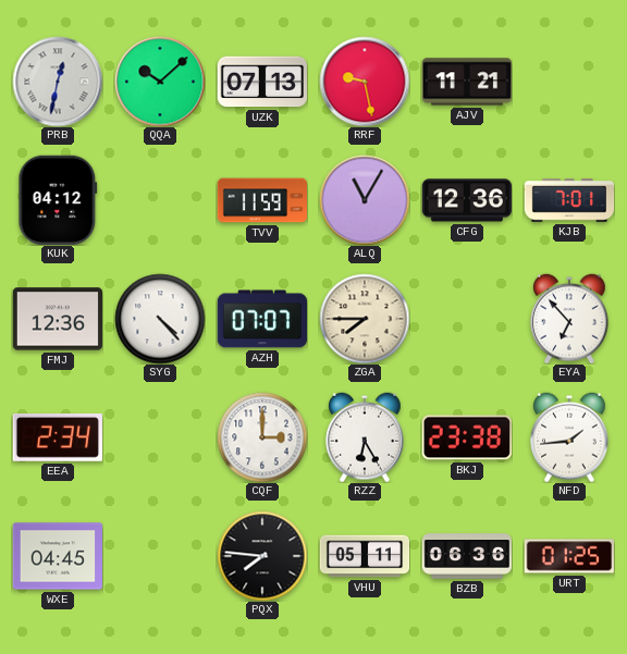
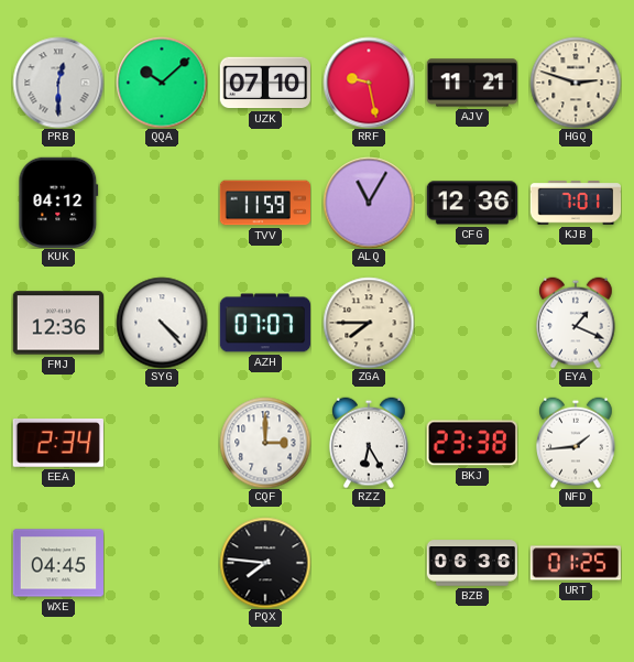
PRB: 12:32 -> 12:30
UZK: 07:13 -> 07:10
HGQ: none -> 2:48
EYA: 6:53 -> 1:19
VHU: 05:11 -> none
